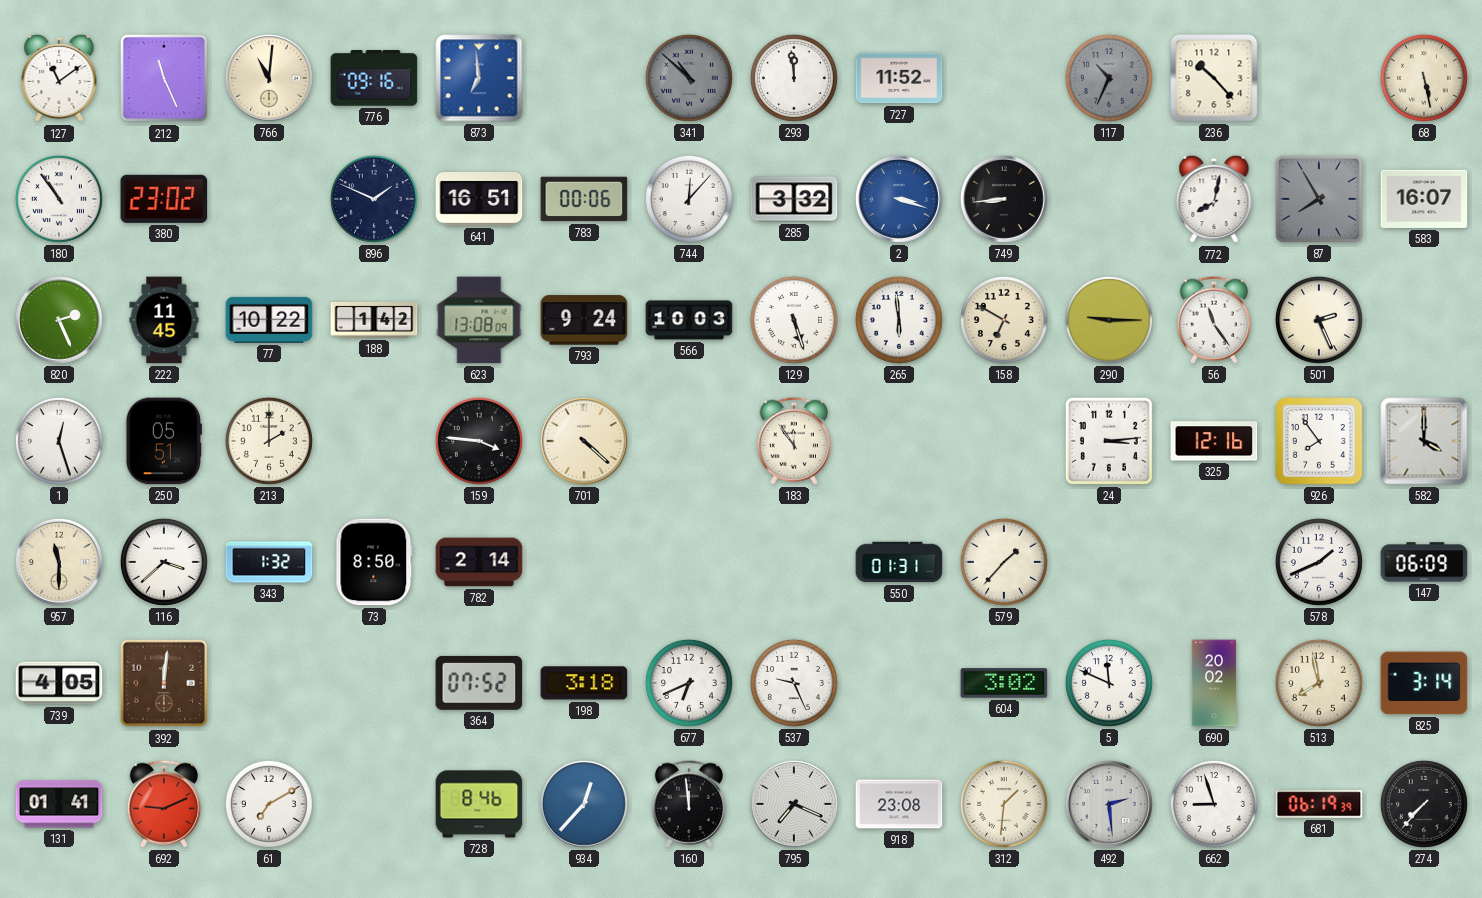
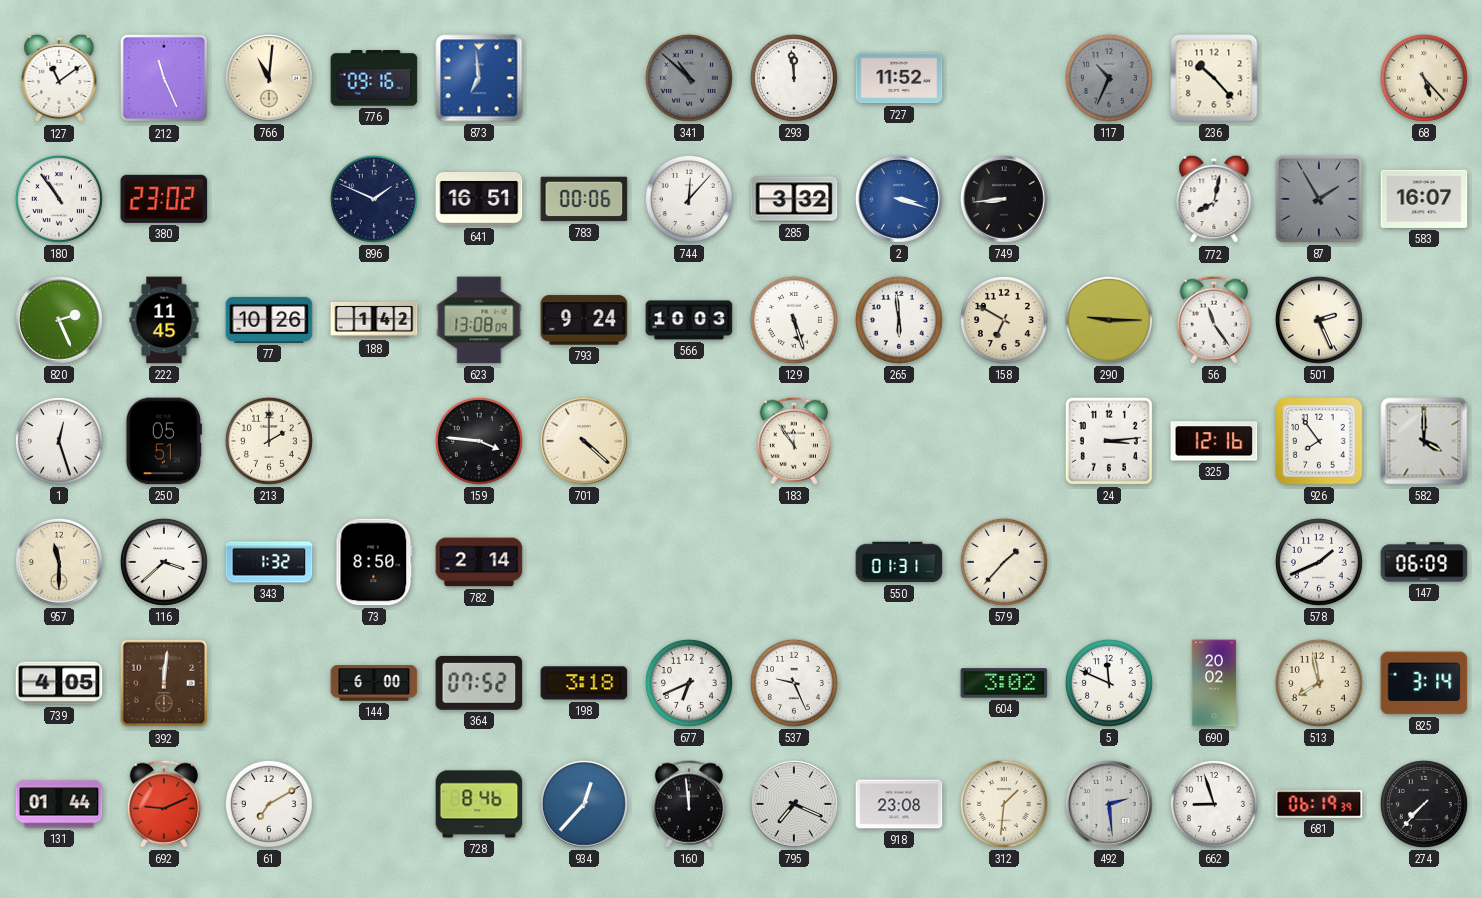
68: 5:28 -> 5:23
87: 7:55 -> 1:55
77: 10:22 -> 10:26
144: none -> 6:00
131: 01:41 -> 01:44
